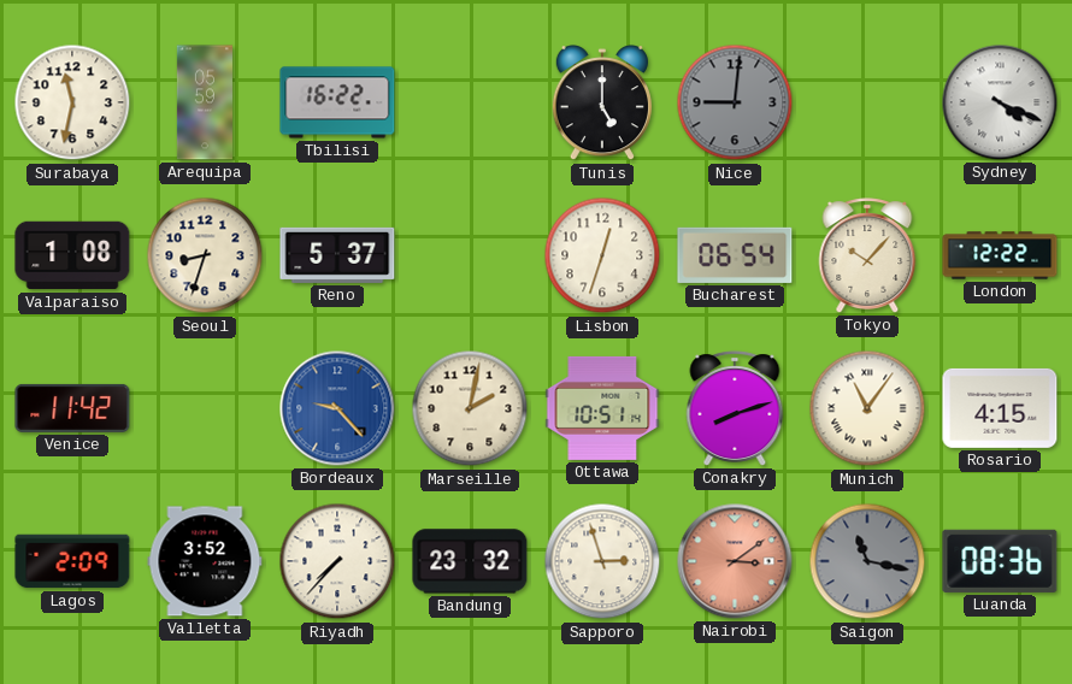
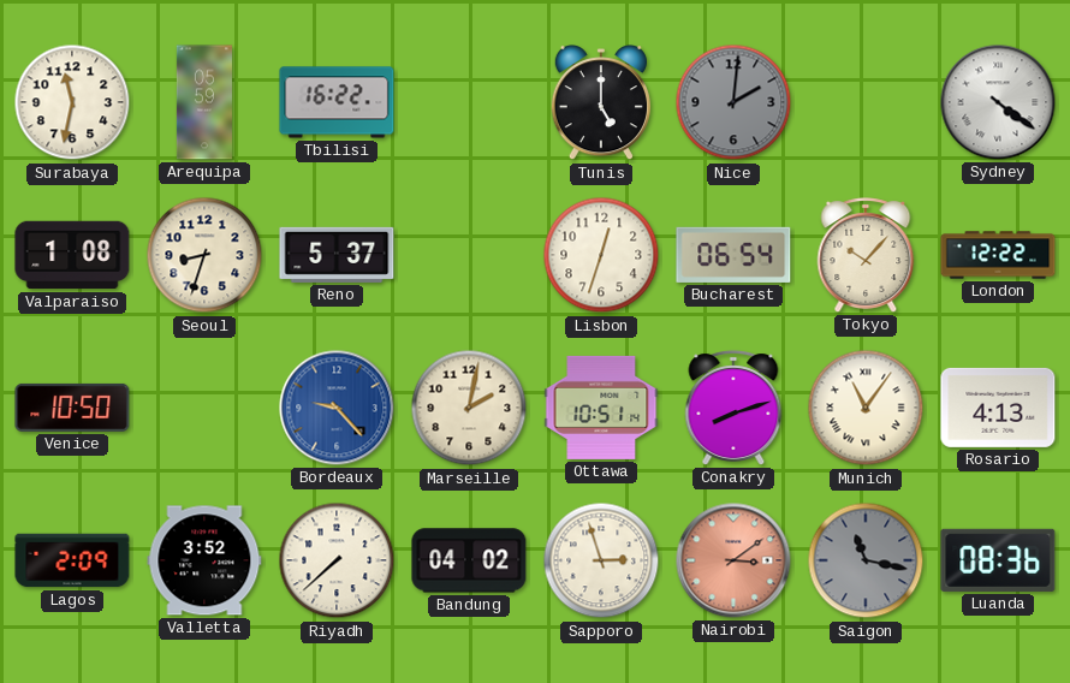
Nice: 9:01 -> 2:01
Sydney: 4:19 -> 4:21
Venice: 11:42 -> 10:50
Rosario: 4:15 -> 4:13
Riyadh: 7:37 -> 7:38
Bandung: 23:32 -> 04:02
